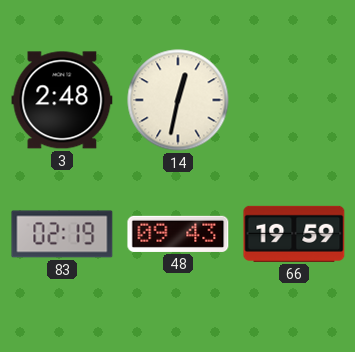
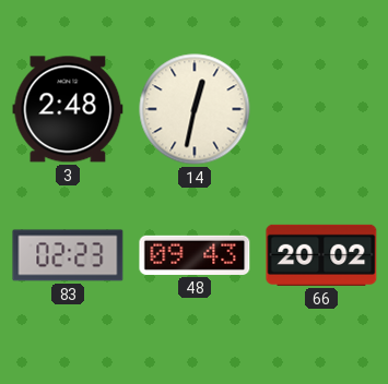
83: 02:19 -> 02:23
66: 19:59 -> 20:02
